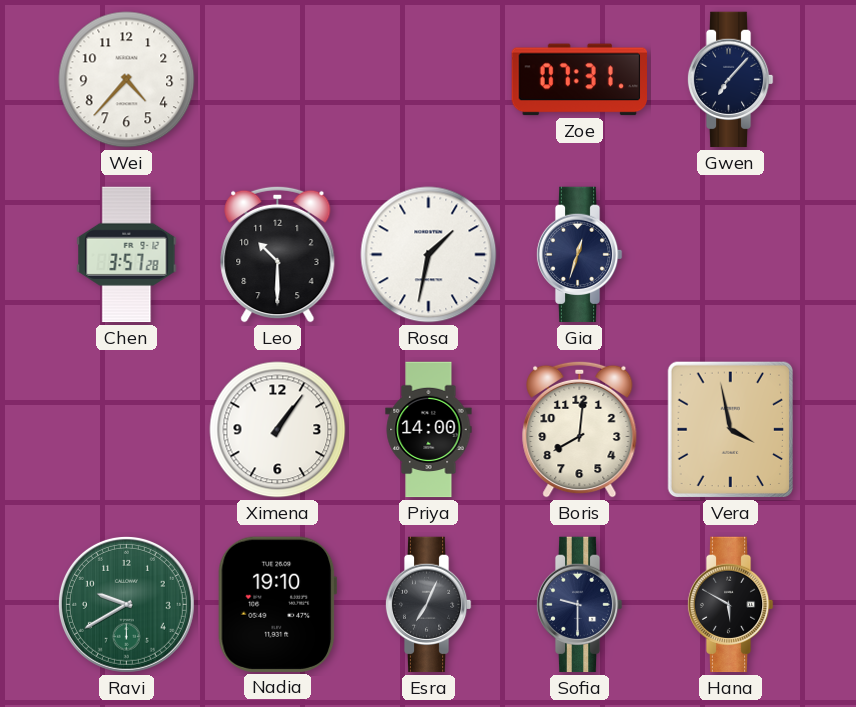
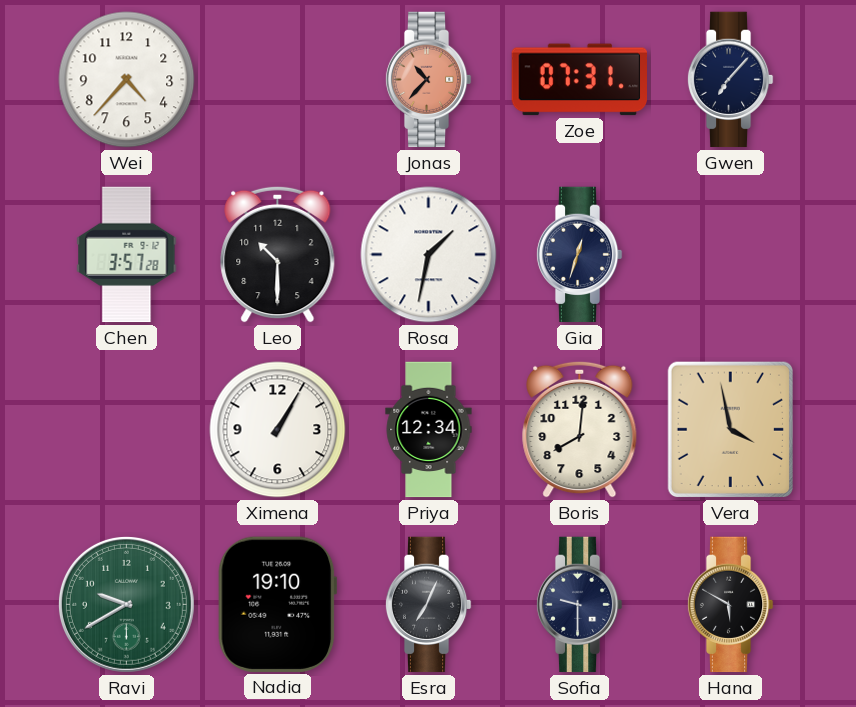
Jonas: none -> 10:37
Ximena: 1:06 -> 1:05
Priya: 14:00 -> 12:34
